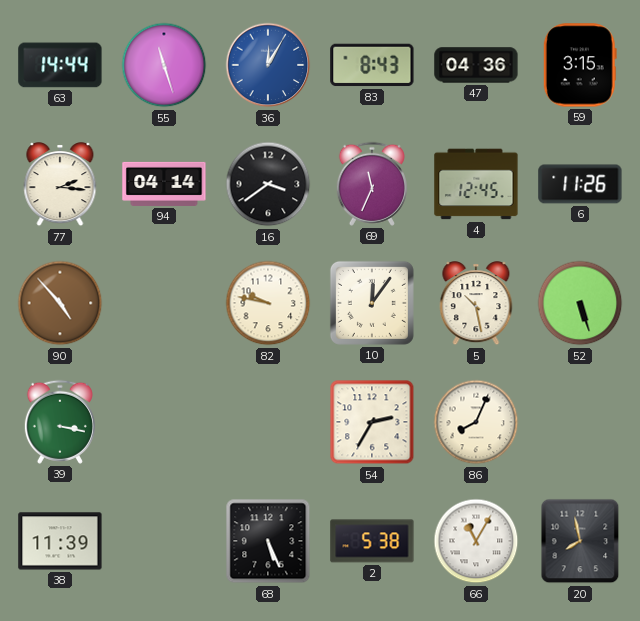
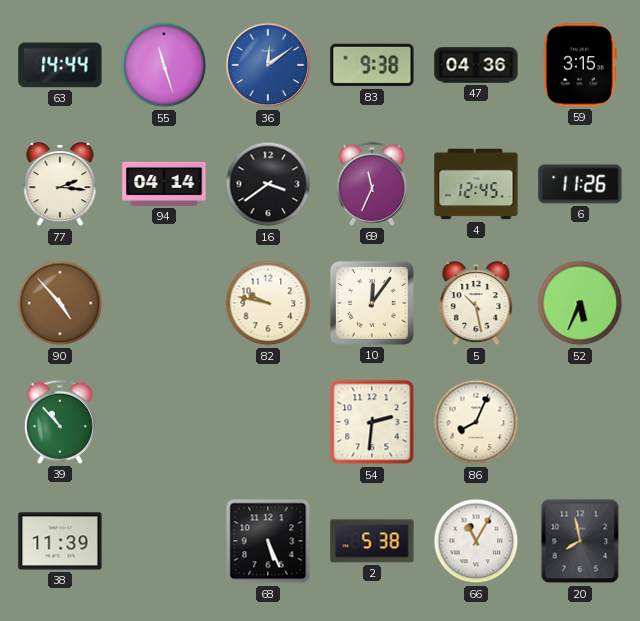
36: 12:05 -> 12:09
83: 8:43 -> 9:38
52: 5:27 -> 5:34
39: 3:17 -> 10:53
54: 2:35 -> 2:31
